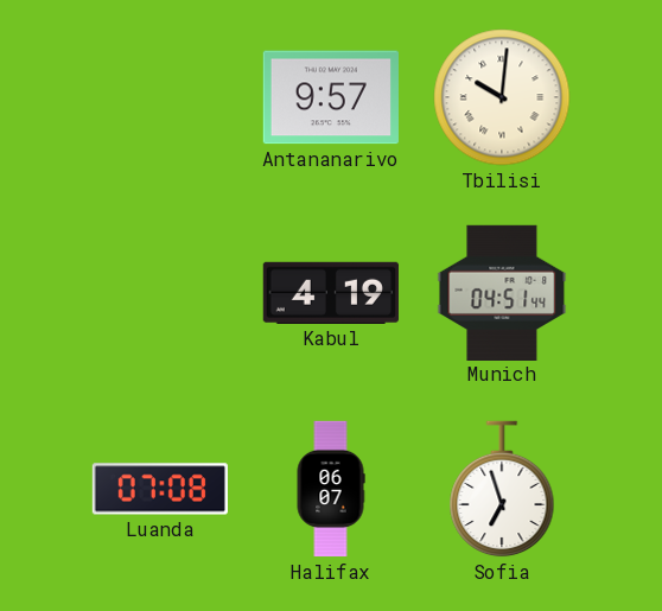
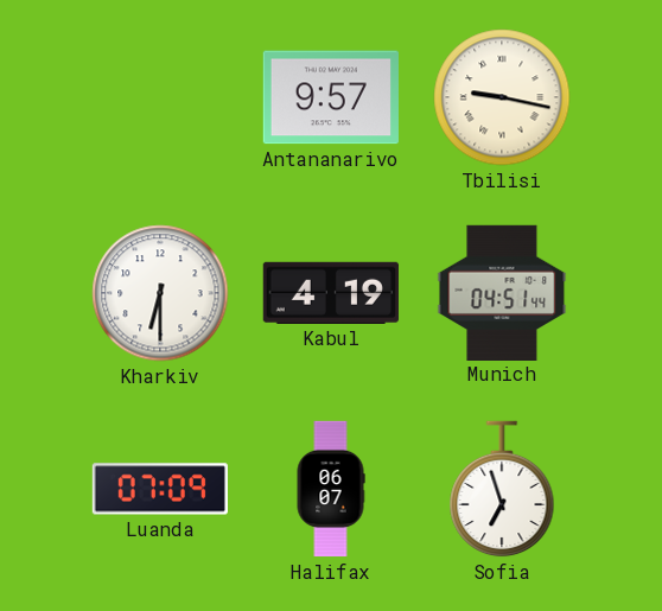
Tbilisi: 10:01 -> 9:17
Kharkiv: none -> 6:30
Luanda: 07:08 -> 07:09
